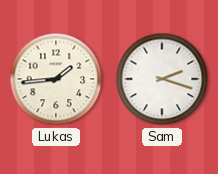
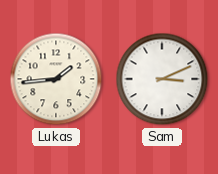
Sam: 2:18 -> 3:11
